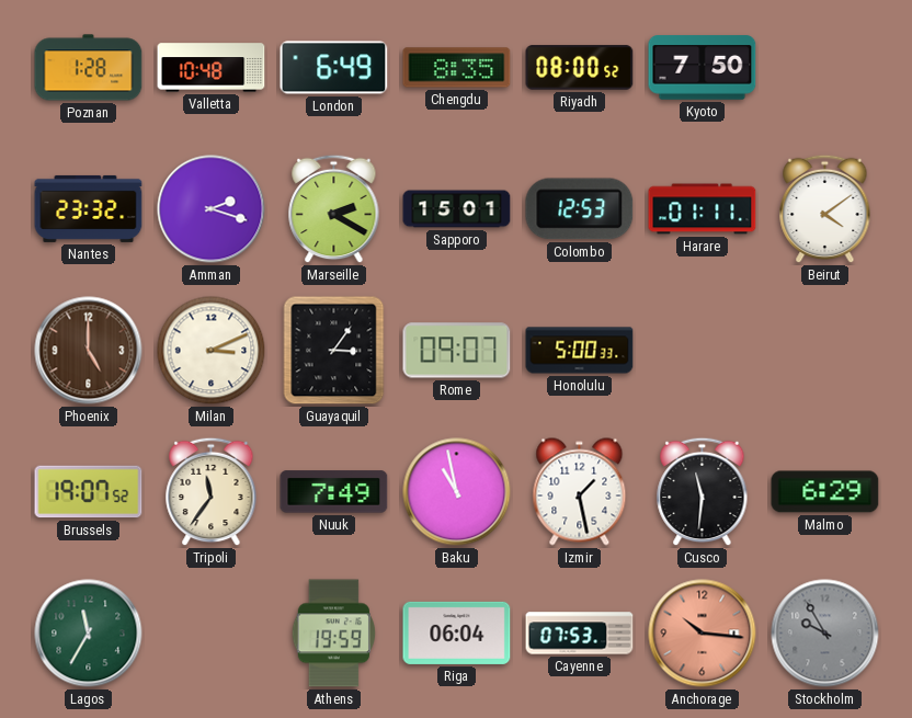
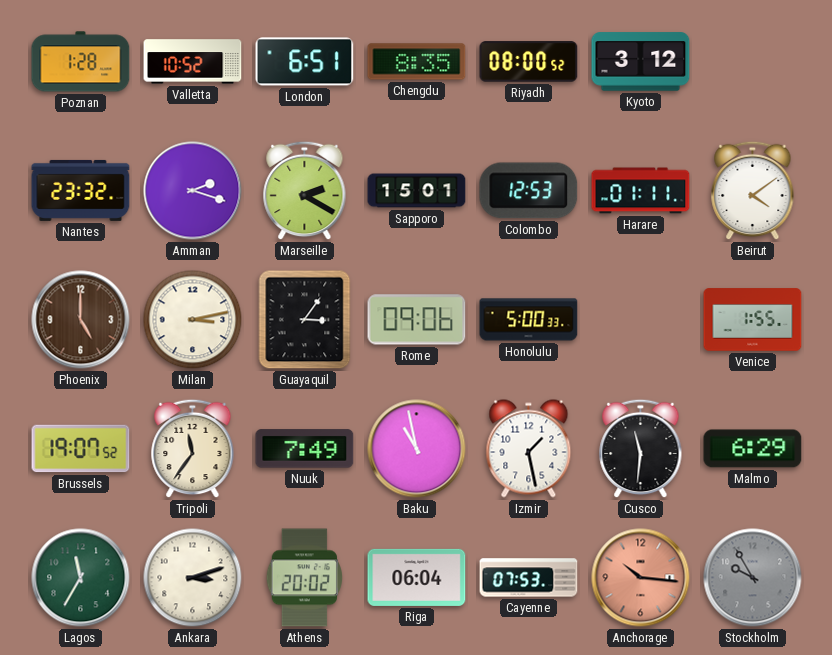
Valletta: 10:48 -> 10:52
London: 6:49 -> 6:51
Kyoto: 7:50 -> 3:12
Milan: 3:11 -> 3:13
Rome: 09:07 -> 09:06
Venice: none -> 1:55
Ankara: none -> 3:12
Athens: 19:59 -> 20:02
